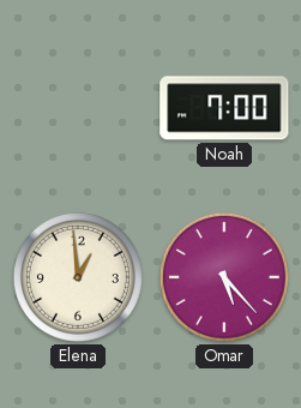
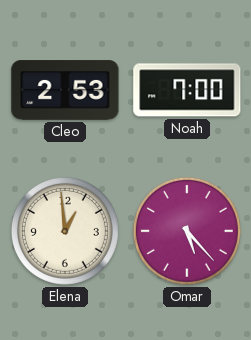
Cleo: none -> 2:53
